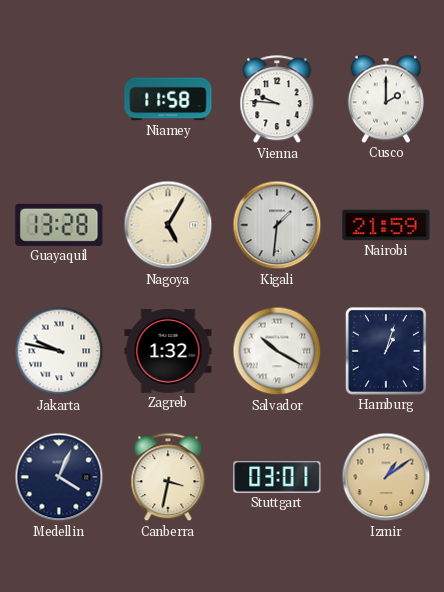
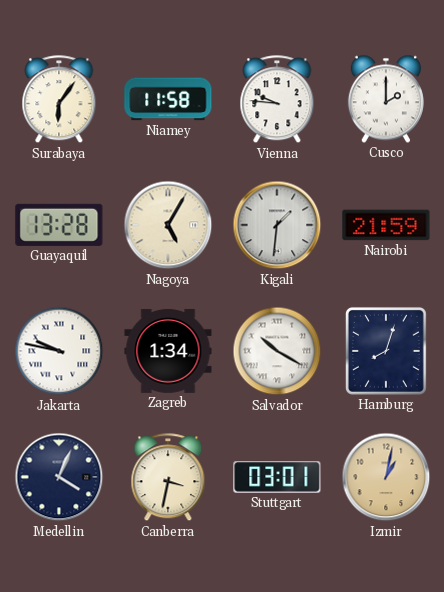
Surabaya: none -> 6:06
Zagreb: 1:32 -> 1:34
Hamburg: 1:03 -> 8:03
Izmir: 1:09 -> 1:02
